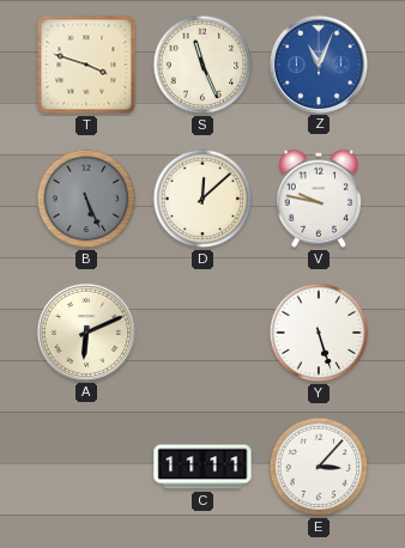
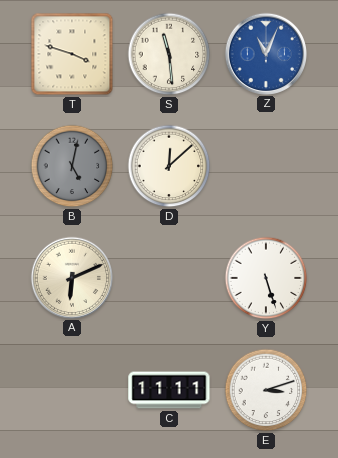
S: 11:26 -> 11:29
B: 5:26 -> 5:02
V: 9:47 -> none
E: 3:07 -> 3:12
